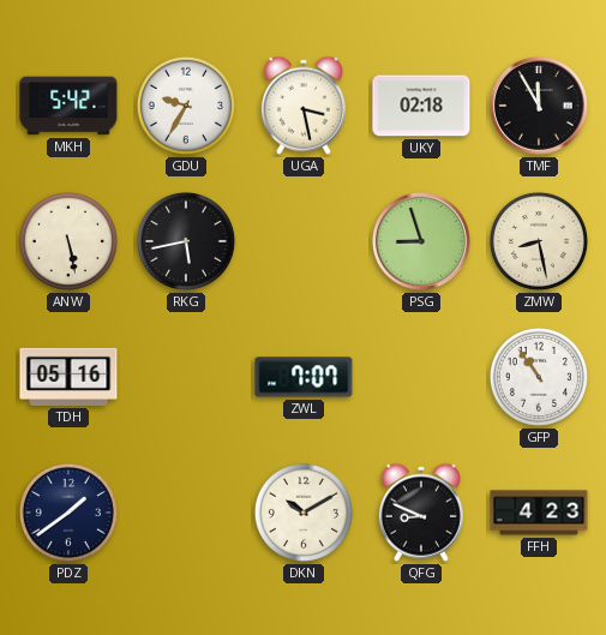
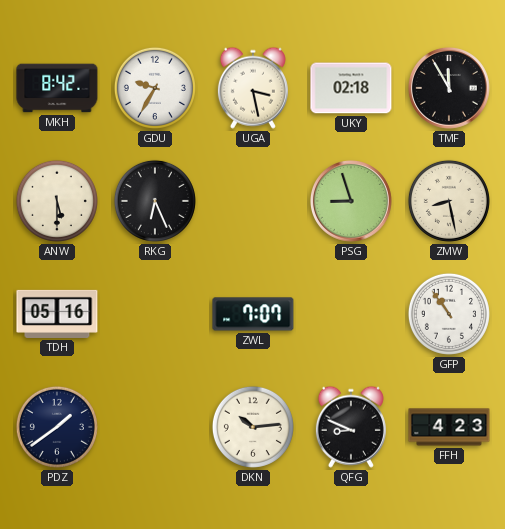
MKH: 5:42 -> 8:42
ANW: 5:28 -> 5:30
RKG: 5:43 -> 6:26
DKN: 10:10 -> 10:14
